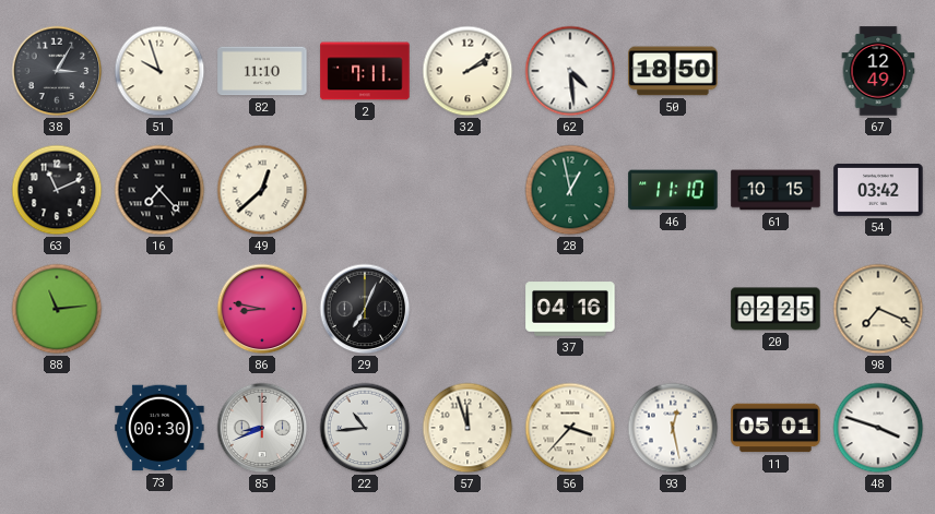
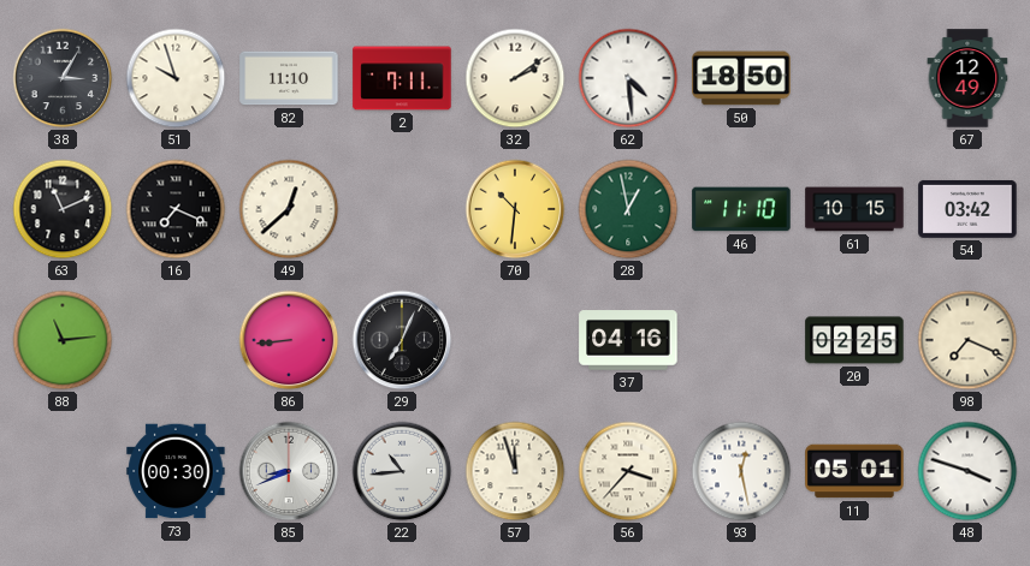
16: 7:23 -> 7:19
70: none -> 10:31
86: 8:47 -> 8:44
